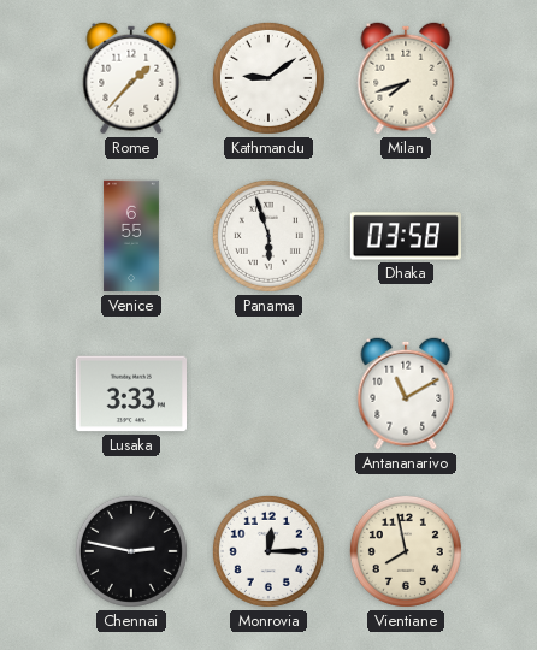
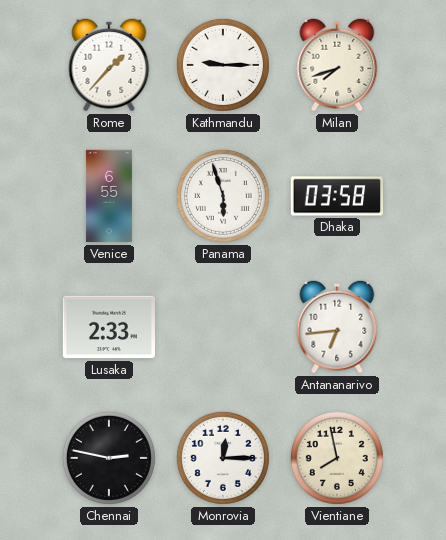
Kathmandu: 9:09 -> 9:15
Lusaka: 3:33 -> 2:33
Antananarivo: 11:10 -> 6:44
